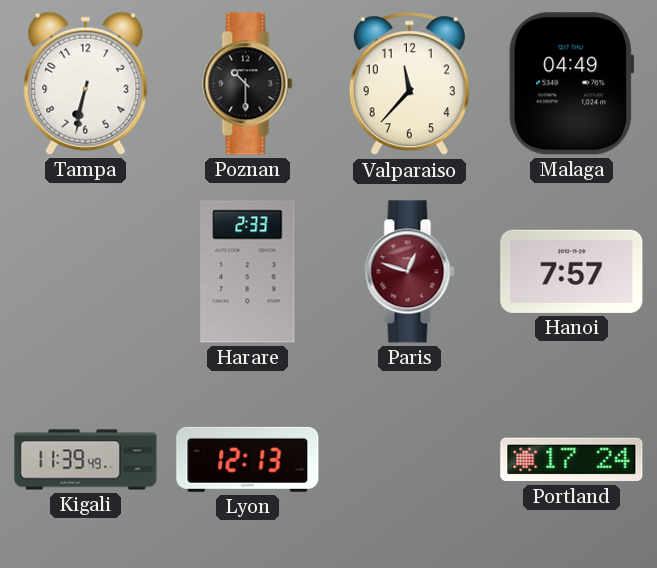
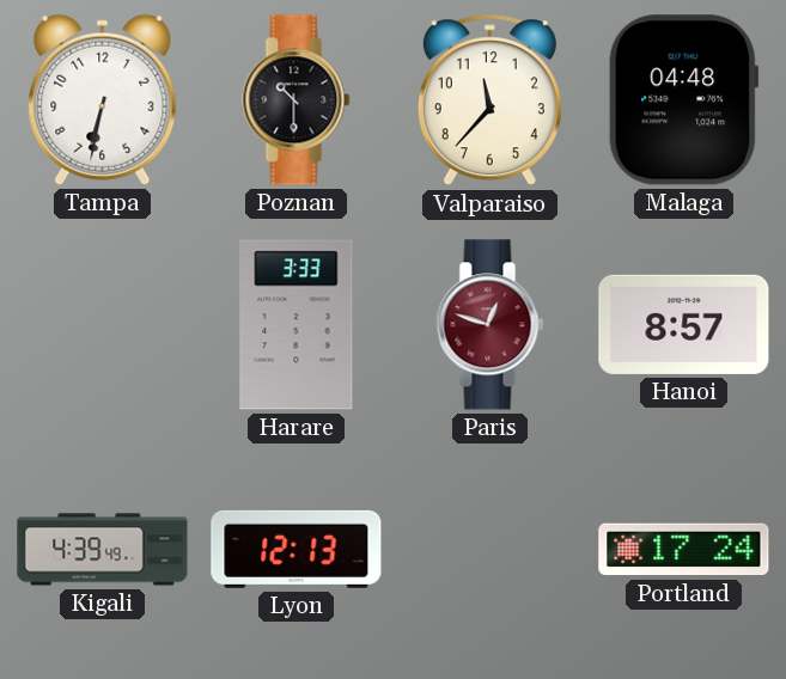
Malaga: 04:49 -> 04:48
Harare: 2:33 -> 3:33
Hanoi: 7:57 -> 8:57
Kigali: 11:39 -> 4:39
